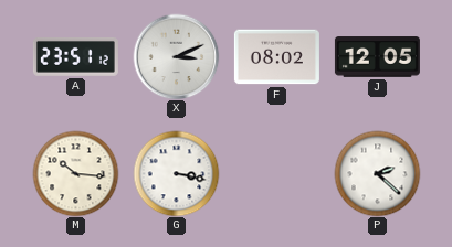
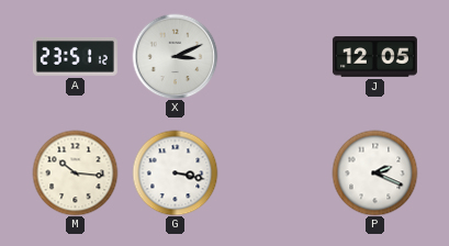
F: 08:02 -> none
P: 2:22 -> 2:19
